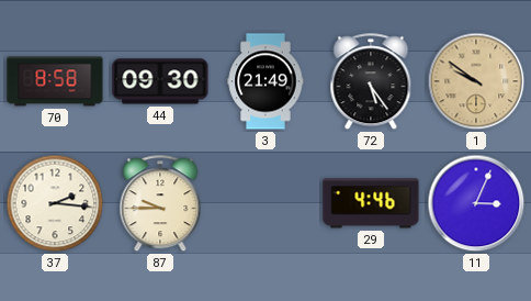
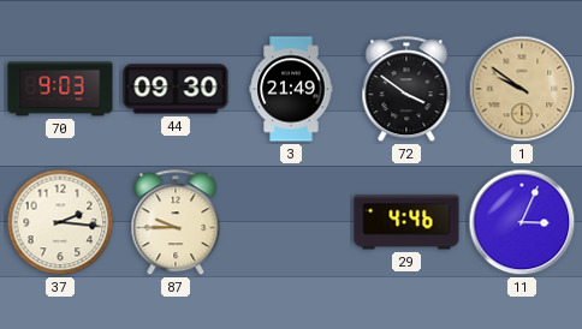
70: 8:58 -> 9:03
72: 5:24 -> 3:51
